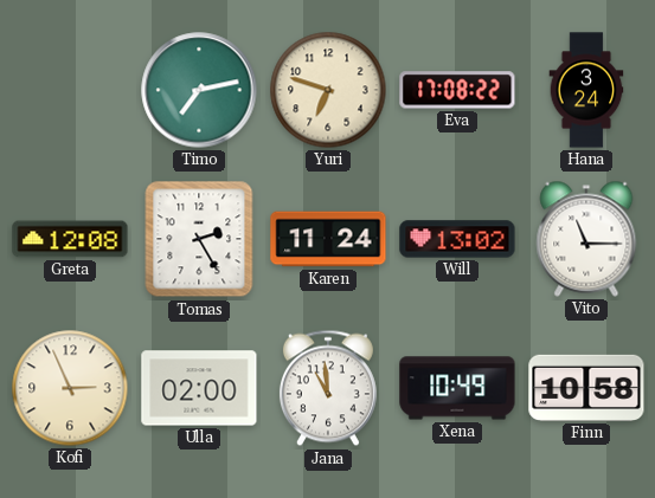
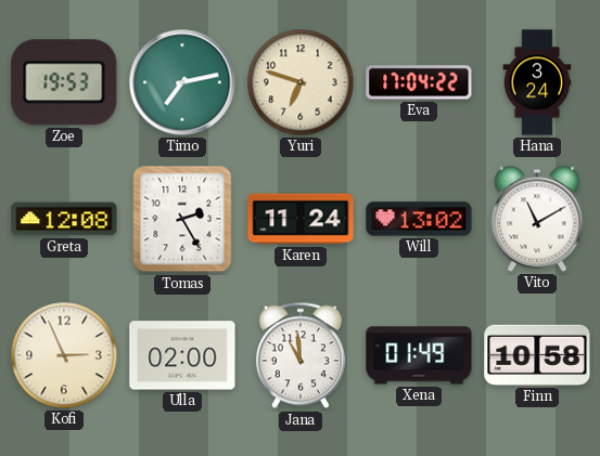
Zoe: none -> 19:53
Eva: 17:08 -> 17:04
Vito: 11:15 -> 11:10
Xena: 10:49 -> 01:49
